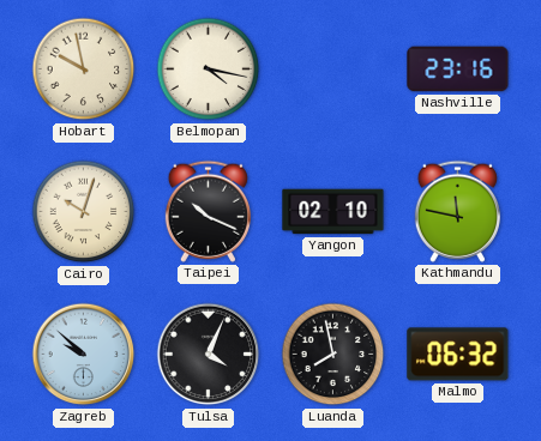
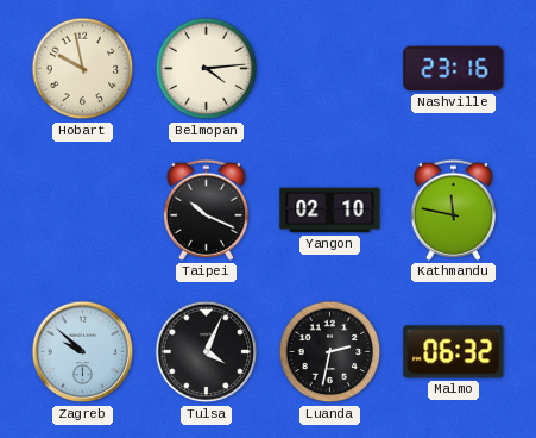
Belmopan: 4:17 -> 4:14
Cairo: 10:03 -> none
Luanda: 7:58 -> 2:32
